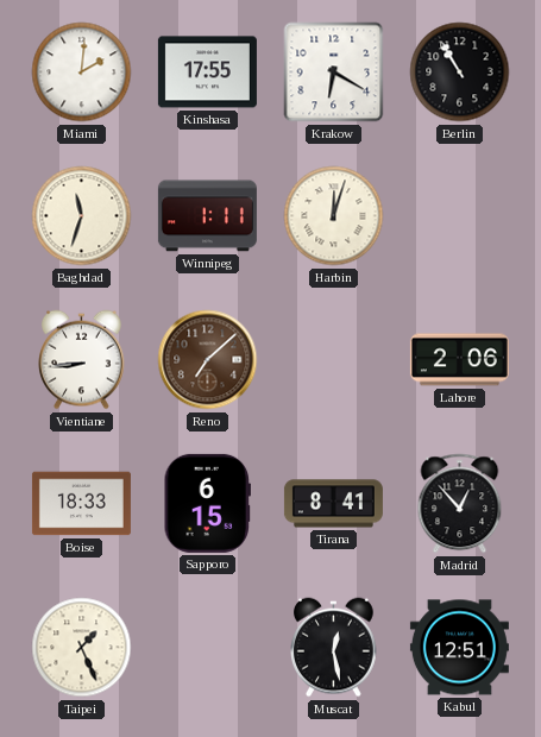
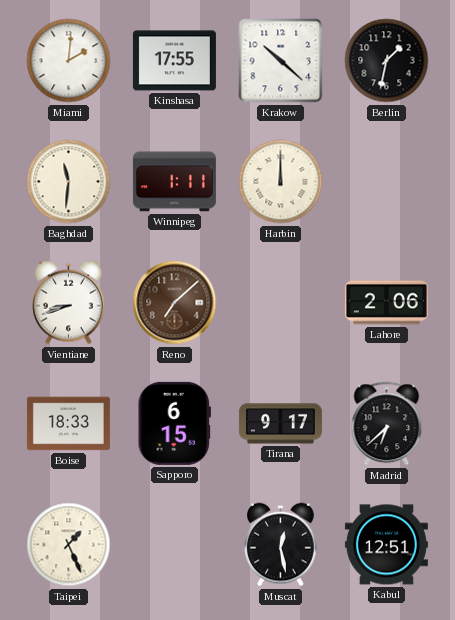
Krakow: 6:20 -> 10:22
Berlin: 10:55 -> 1:32
Baghdad: 11:33 -> 11:31
Harbin: 12:03 -> 12:00
Vientiane: 8:44 -> 8:42
Tirana: 8:41 -> 9:17
Madrid: 12:53 -> 6:38
